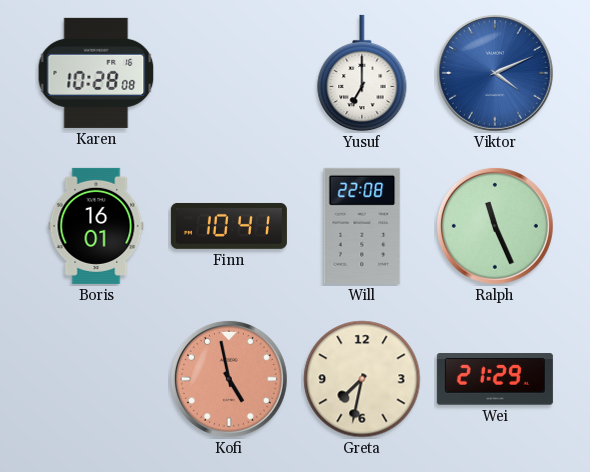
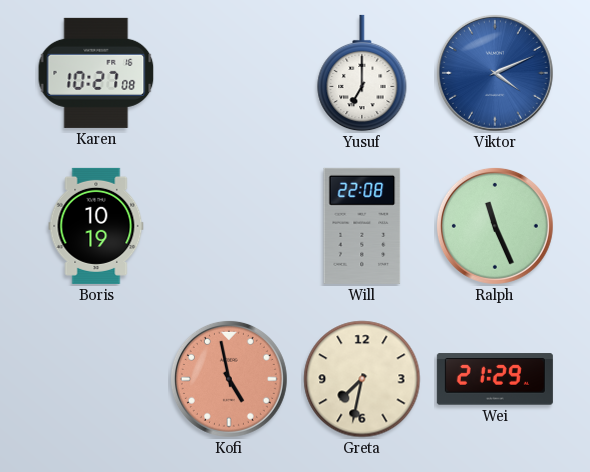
Karen: 10:28 -> 10:27
Boris: 16:01 -> 10:19
Finn: 10:41 -> none
